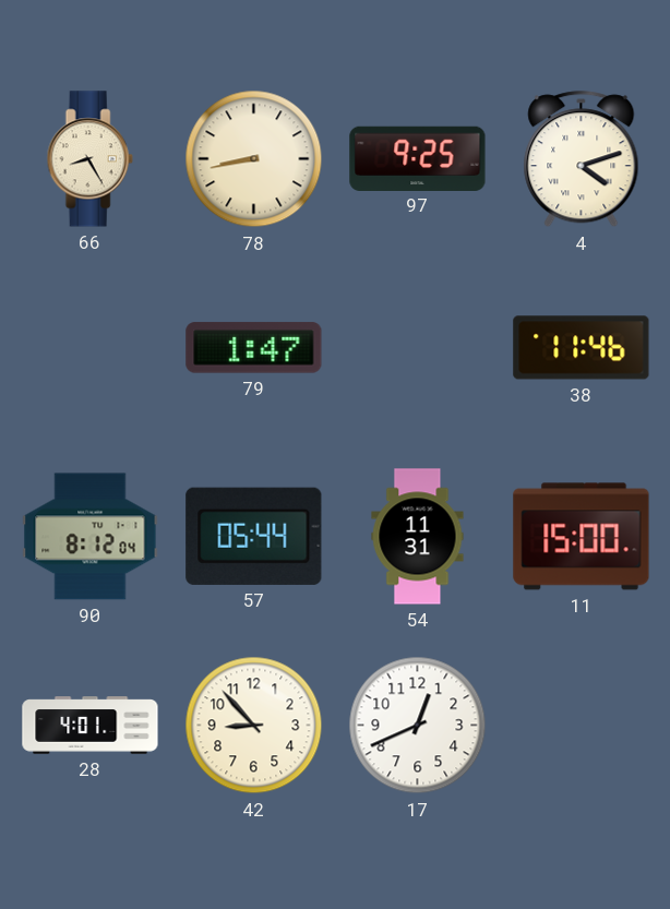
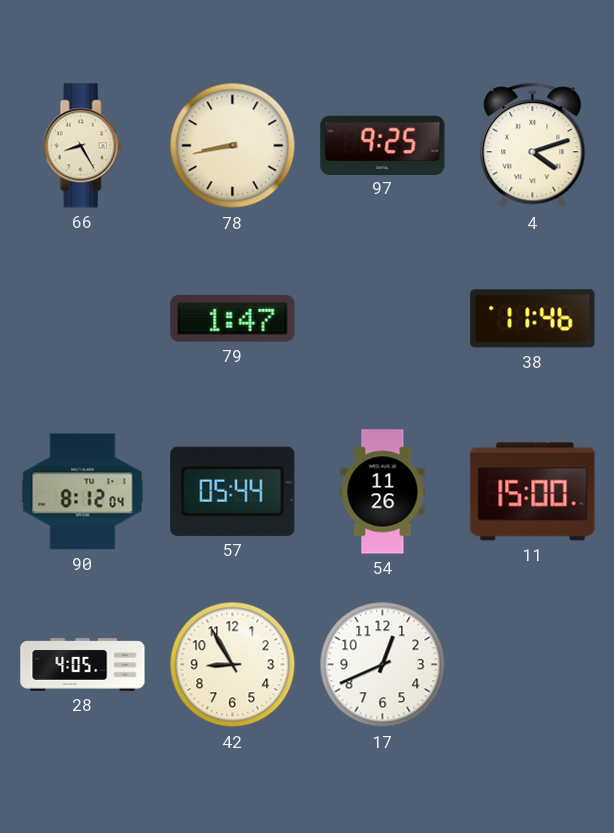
54: 11:31 -> 11:26
28: 4:01 -> 4:05
42: 8:53 -> 8:55
